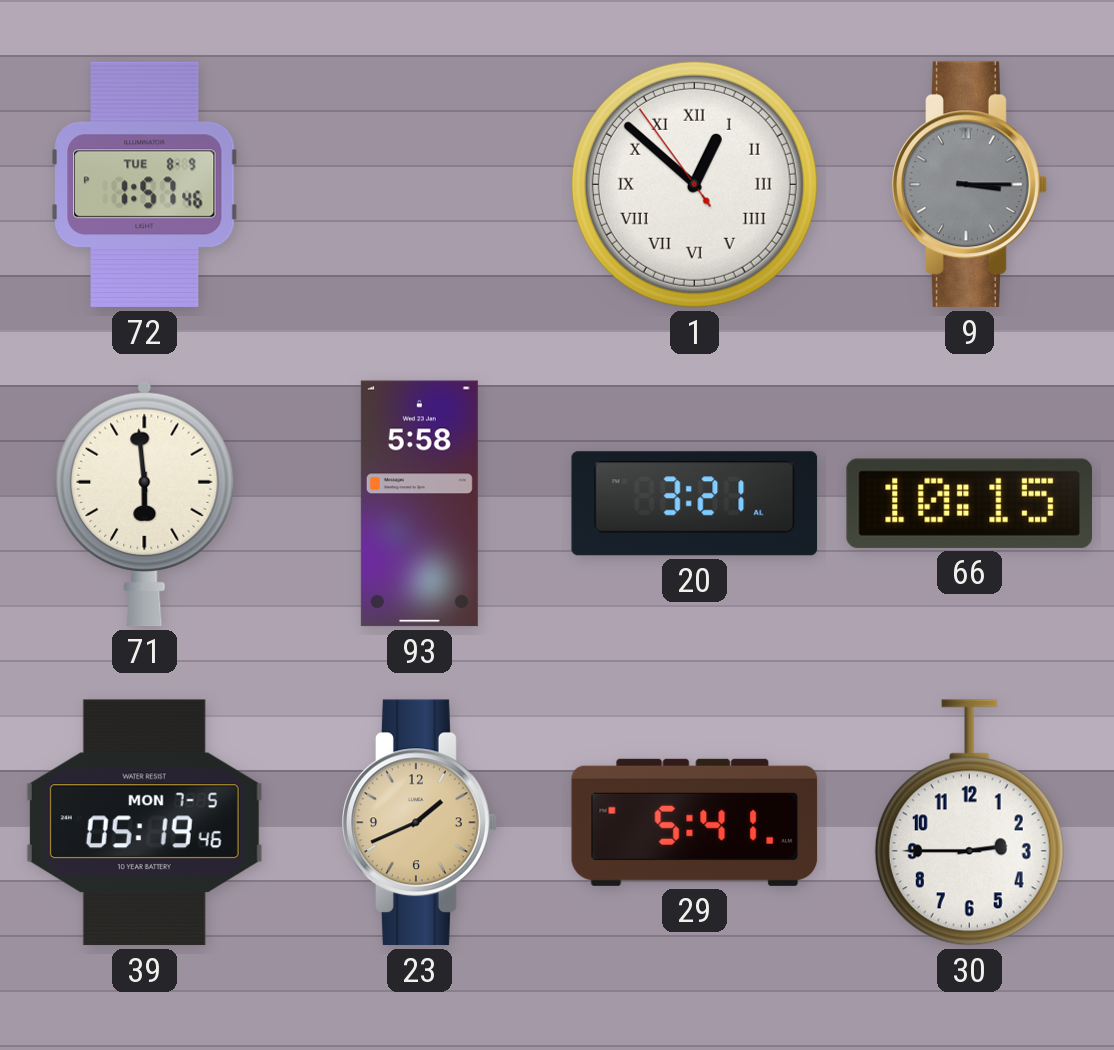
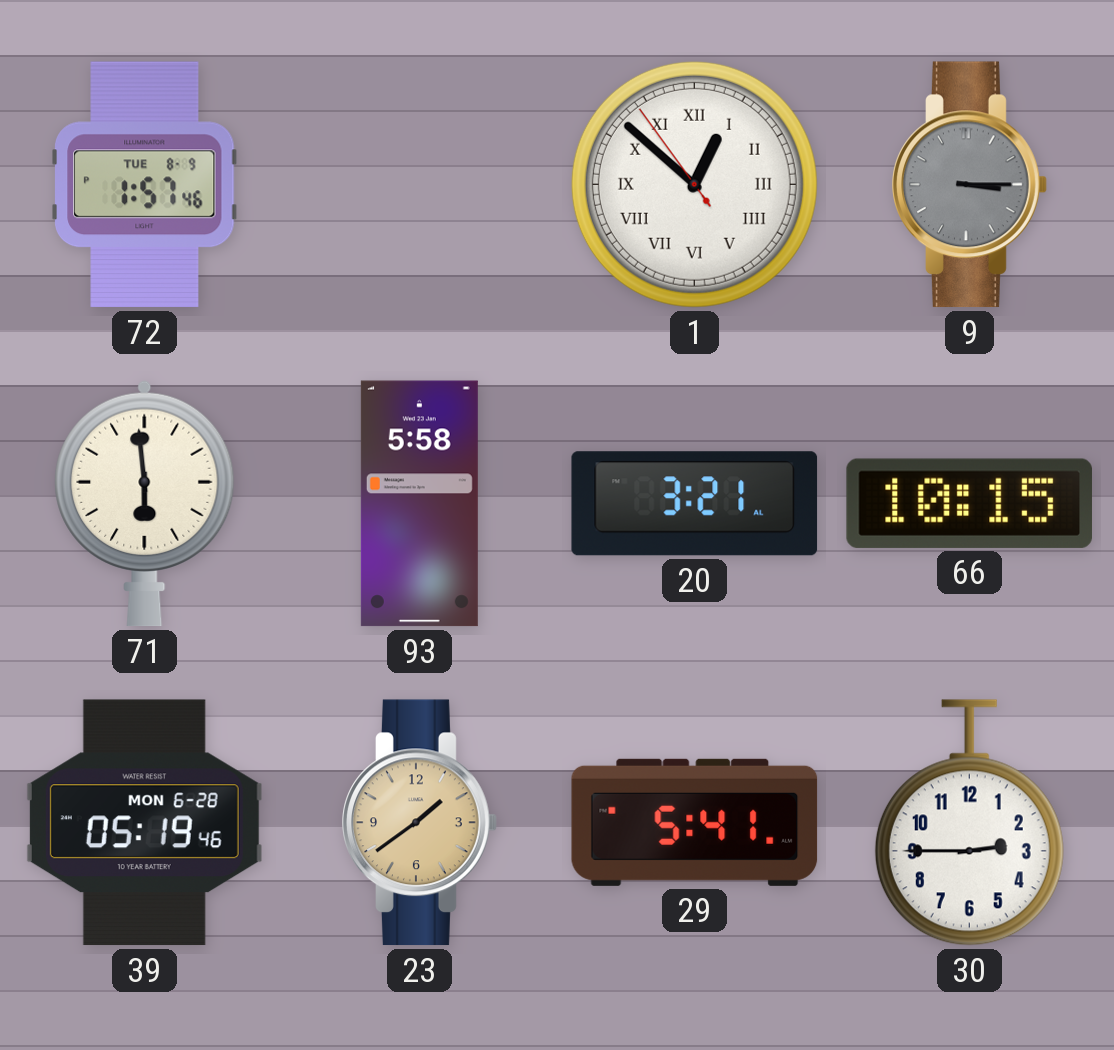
39 date: MON 7-5 -> MON 6-28
23: 1:41 -> 1:39
